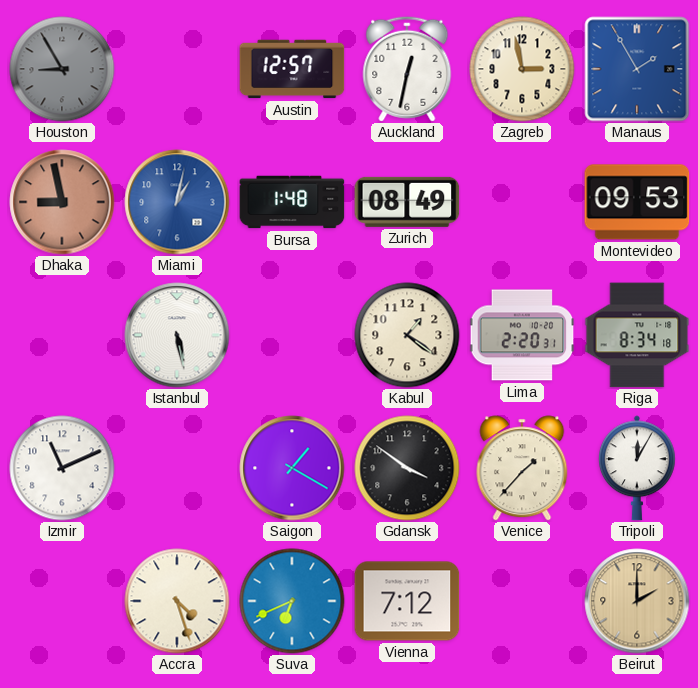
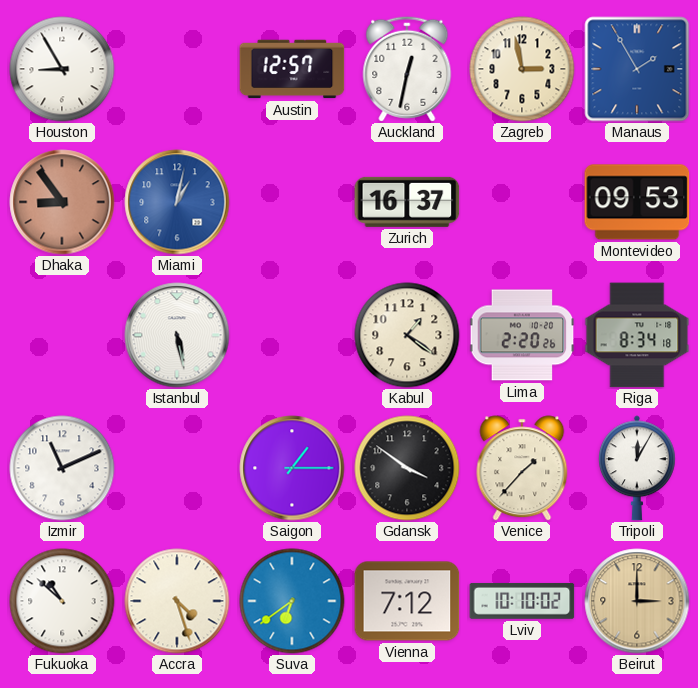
Houston dial: grey -> white
Dhaka: 8:58 -> 8:54
Bursa: 1:48 -> none
Zurich: 08:49 -> 16:37
Lima: 2:20:31 -> 2:20:26
Saigon: 1:20 -> 1:15
Fukuoka: none -> 10:52
Suva: 6:41 -> 6:39
Lviv: none -> 10:10
Beirut: 2:00 -> 3:00
